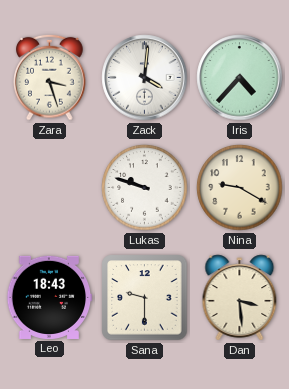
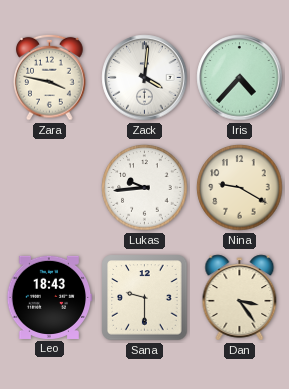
Zara: 3:27 -> 3:47
Lukas: 9:48 -> 9:44
Dan: 3:29 -> 3:24
